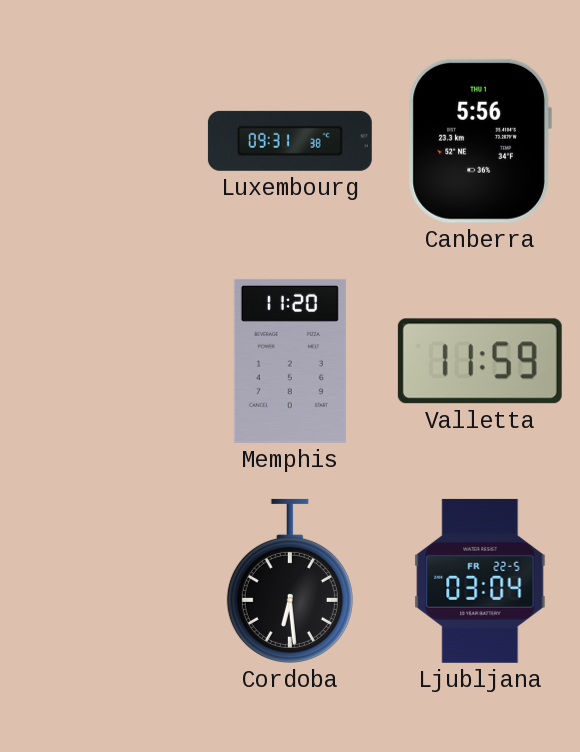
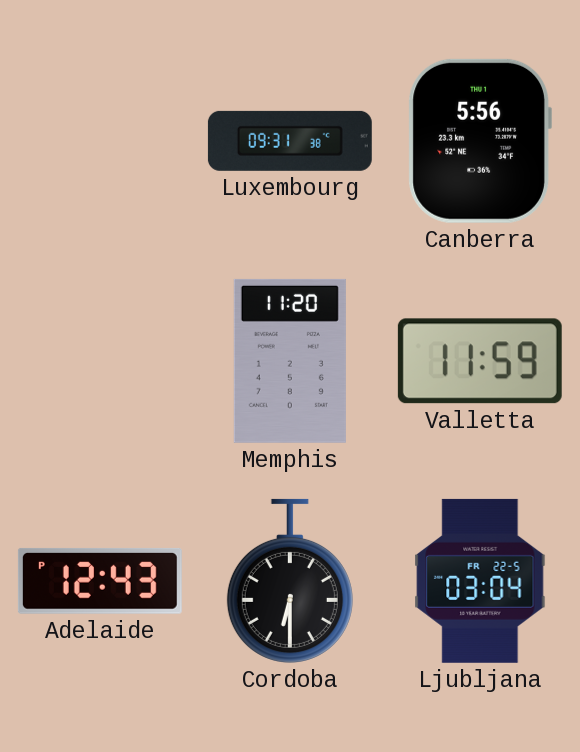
Adelaide: none -> 12:43
Cordoba: 6:29 -> 6:30
